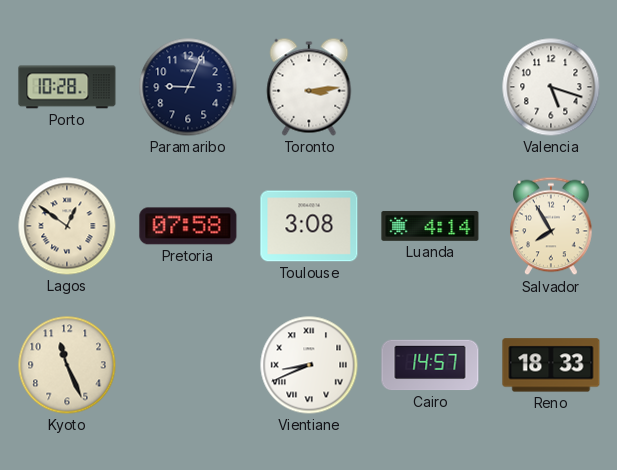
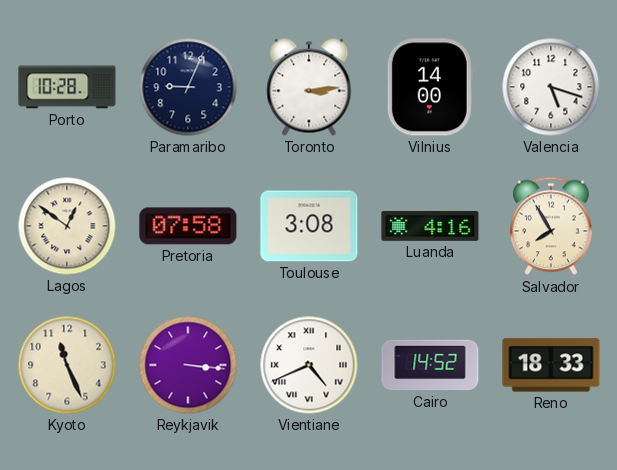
Vilnius: none -> 14:00
Luanda: 4:14 -> 4:16
Reykjavik: none -> 3:16
Vientiane: 8:41 -> 4:41
Cairo: 14:57 -> 14:52
